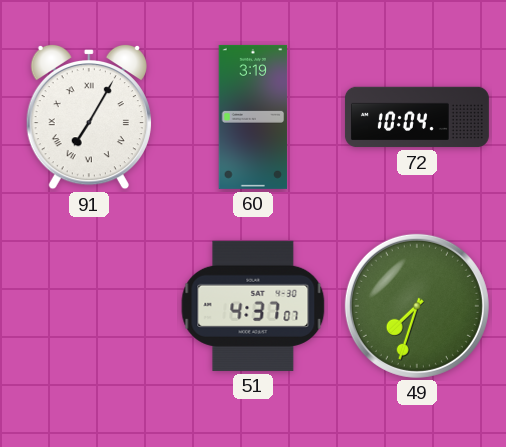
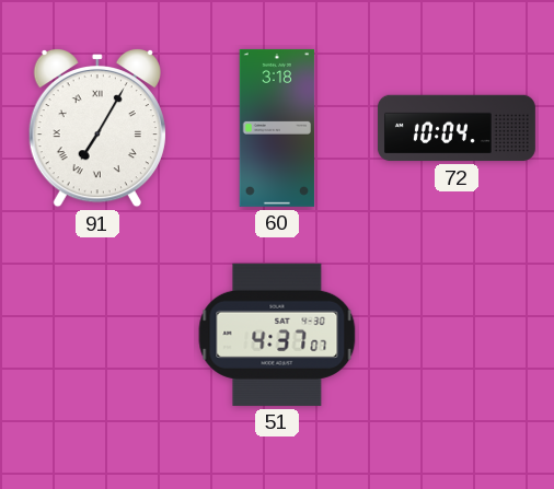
60: 3:19 -> 3:18
49: 7:33 -> none
